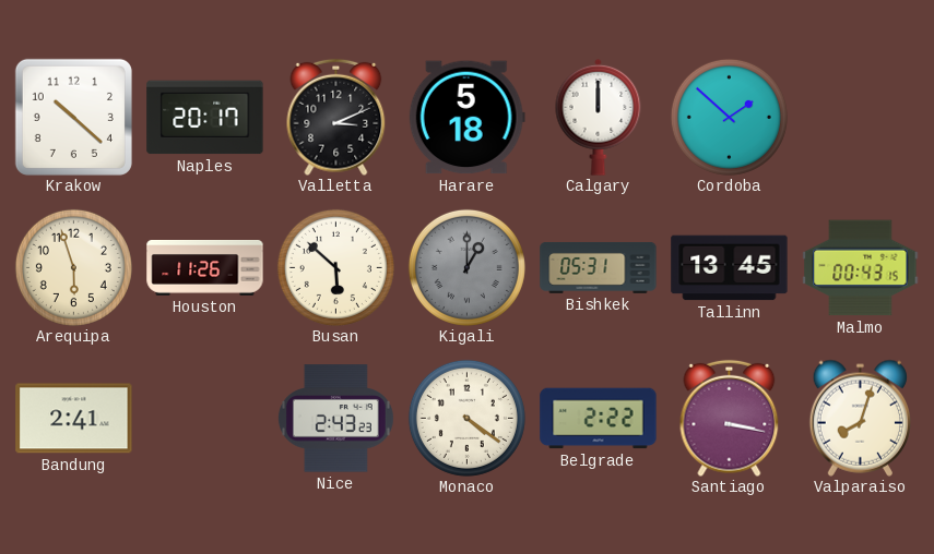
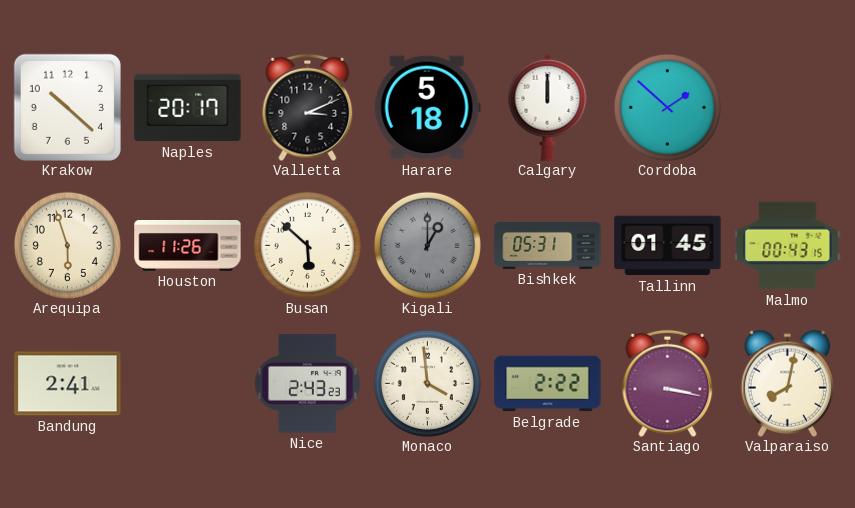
Tallinn: 13:45 -> 01:45
Monaco: 4:21 -> 3:59
Valparaiso: 8:03 -> 8:02
